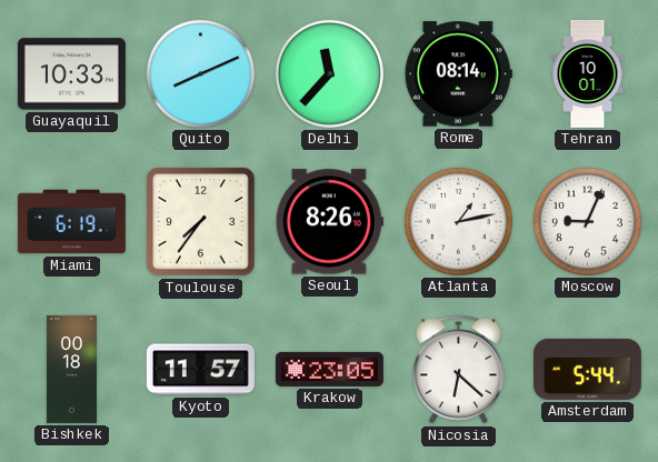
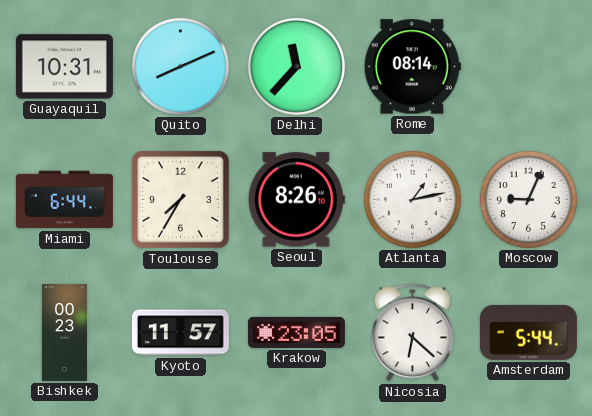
Guayaquil: 10:33 -> 10:31
Tehran: 10:01 -> none
Miami: 6:19 -> 6:44
Toulouse: 7:36 -> 7:35
Bishkek: 00:18 -> 00:23
